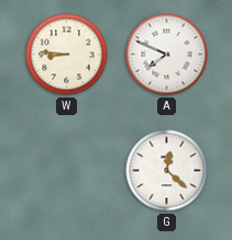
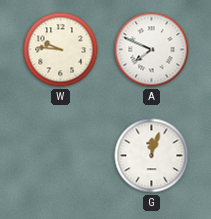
W: 8:46 -> 9:46
G: 12:22 -> 12:03
